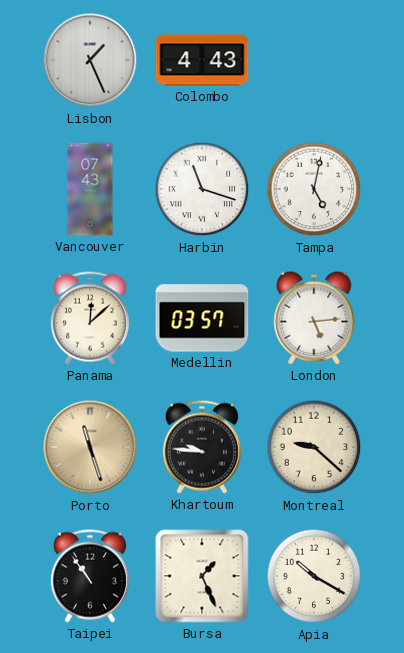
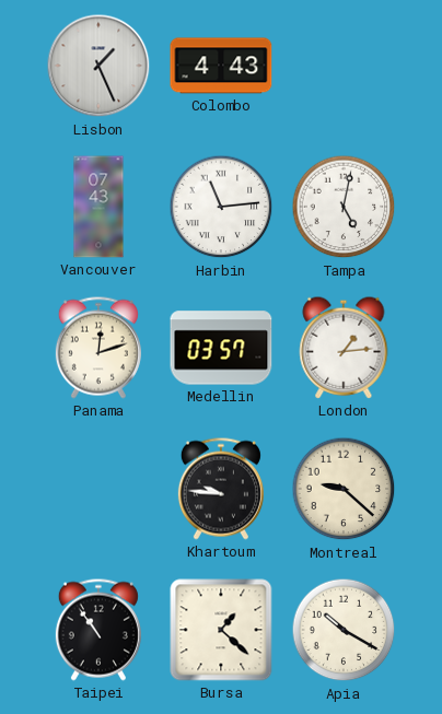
Harbin: 11:18 -> 11:14
Panama: 12:08 -> 12:12
London: 5:14 -> 1:14
Porto: 11:27 -> none
Bursa: 1:26 -> 1:22
